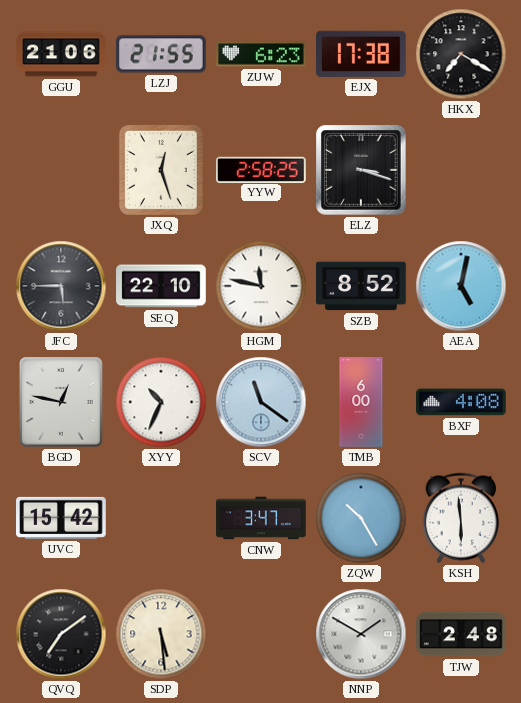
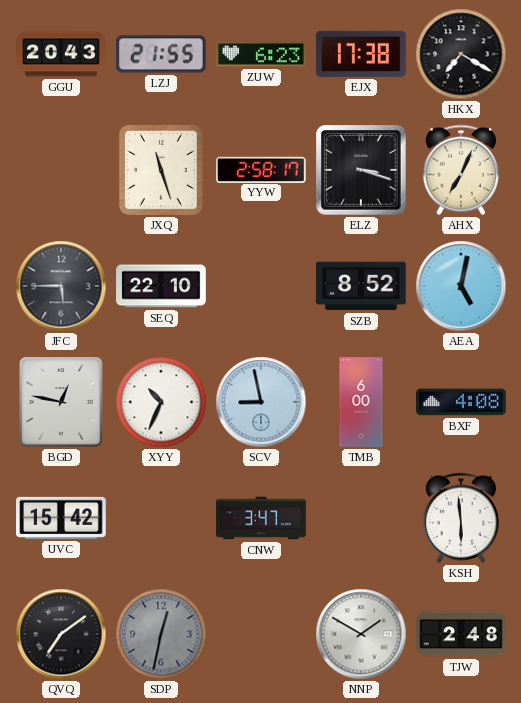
GGU: 21:06 -> 20:43
JXQ: 12:27 -> 11:27
YYW: 2:58:25 -> 2:58:17
AHX: none -> 7:04
HGM: 11:47 -> none
SCV: 11:21 -> 8:58
ZQW: 10:25 -> none
SDP: 5:29 -> 12:32
SDP dial: cream -> grey
